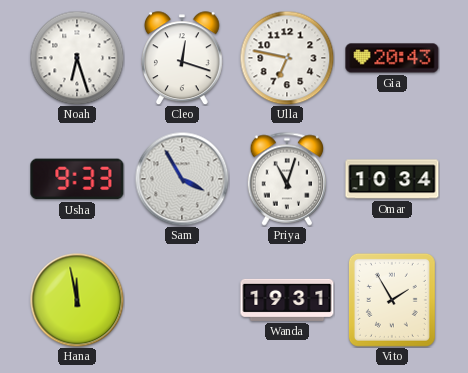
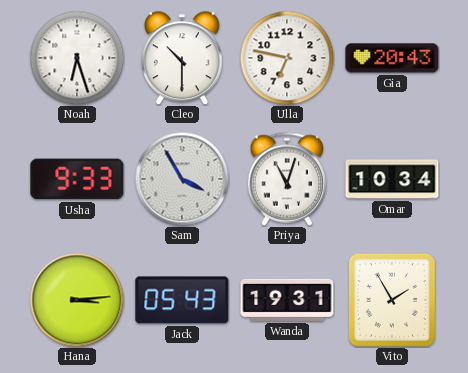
Cleo: 12:18 -> 10:30
Hana: 11:58 -> 3:14
Jack: none -> 05:43
